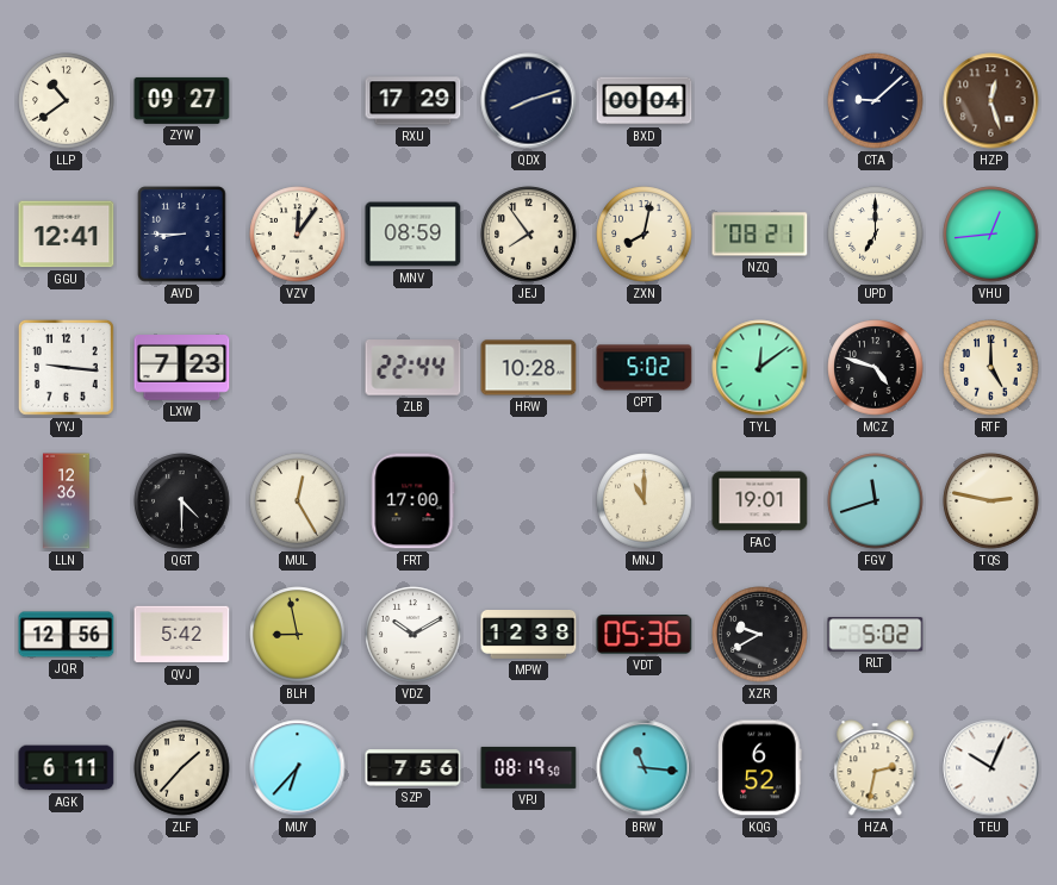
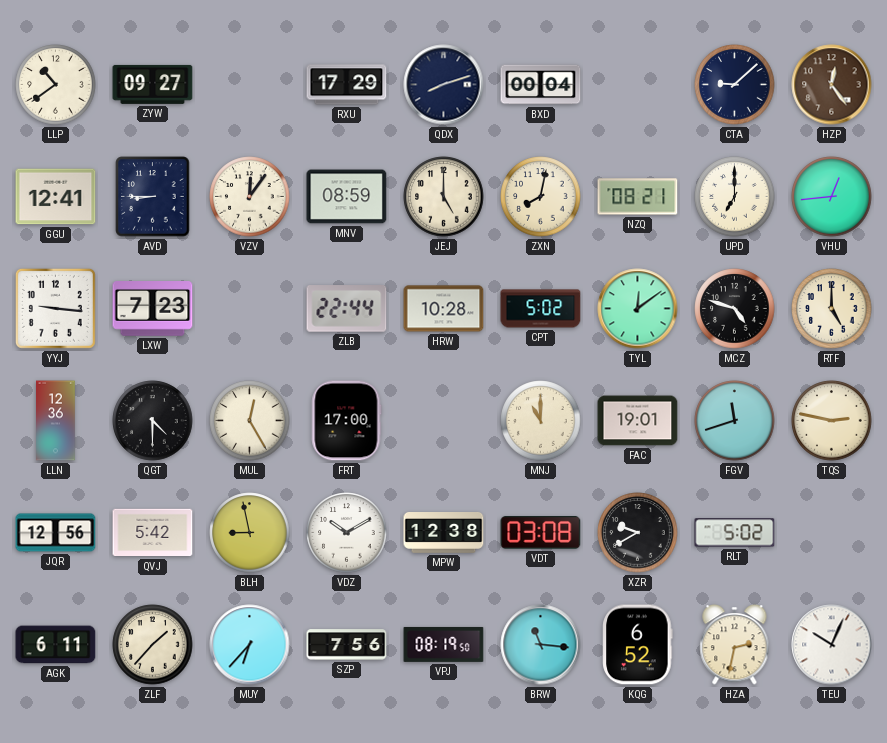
HZP: 12:27 -> 12:24
JEJ: 7:54 -> 5:00
VDT: 05:36 -> 03:08
